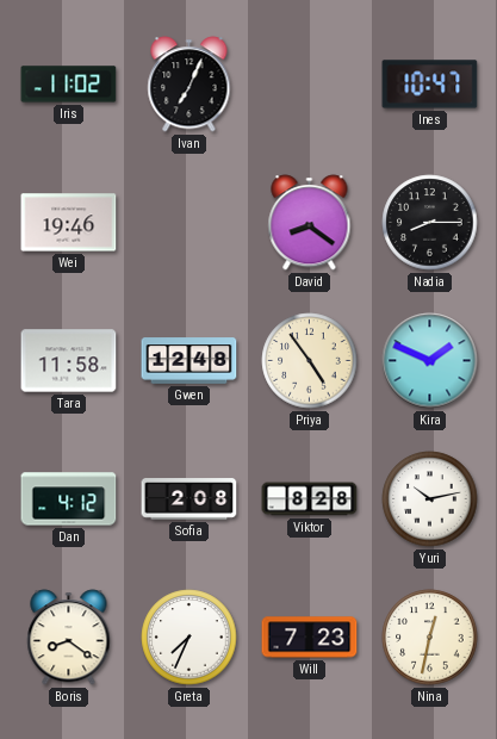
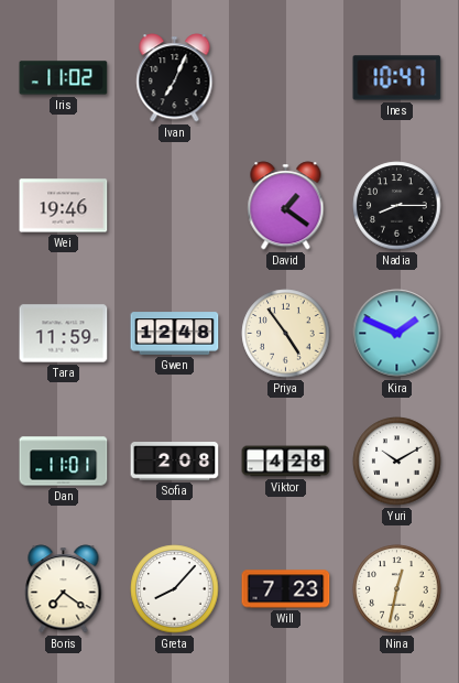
David: 8:21 -> 1:21
Tara: 11:58 -> 11:59
Dan: 4:12 -> 11:01
Viktor: 8:28 -> 4:28
Yuri: 10:13 -> 10:10
Boris: 8:21 -> 7:21
Greta: 7:34 -> 8:07
